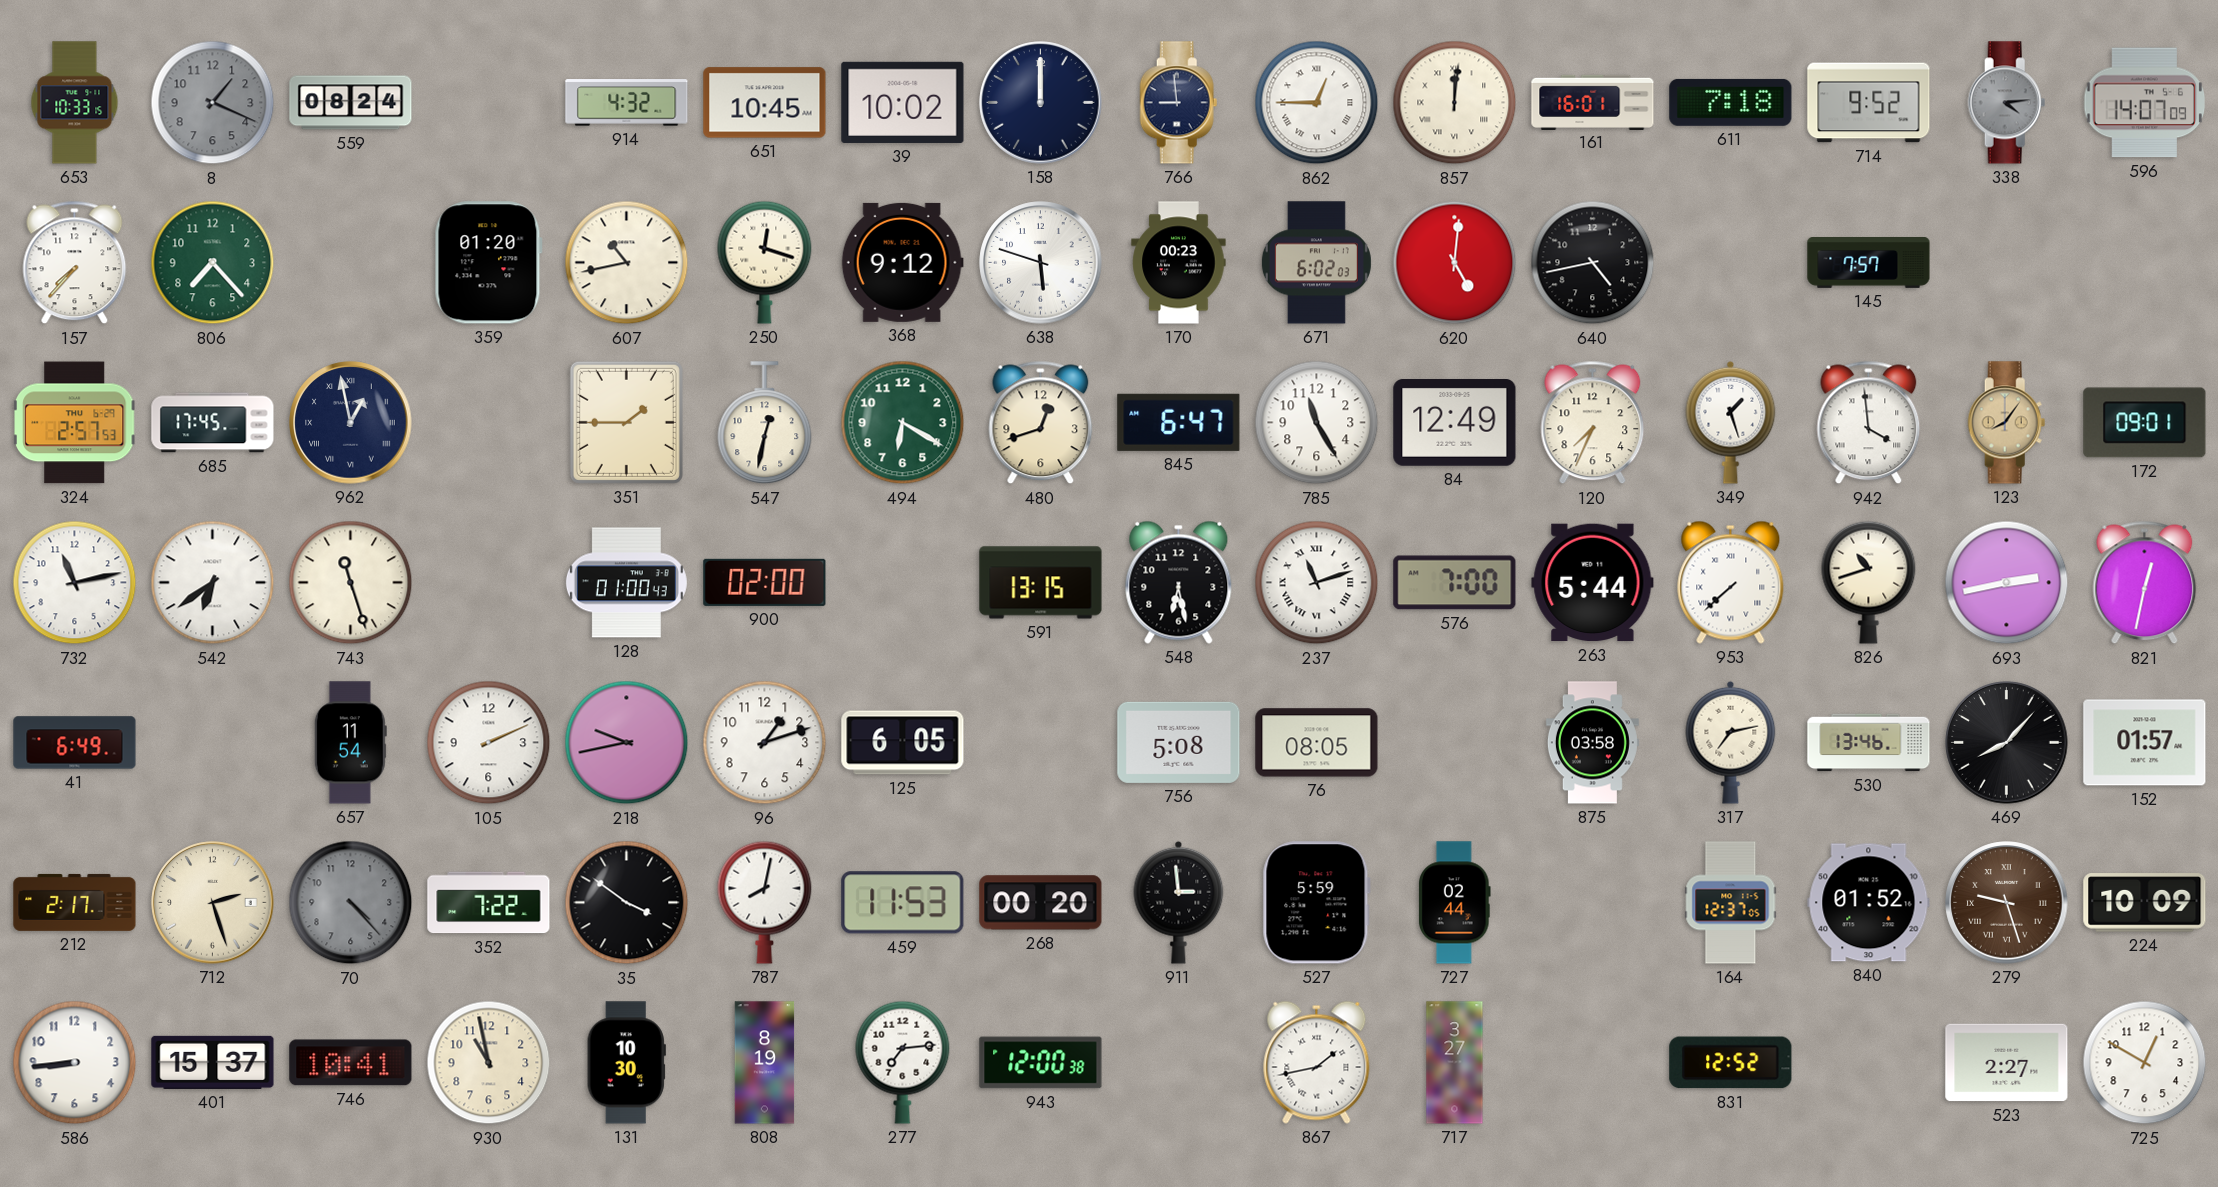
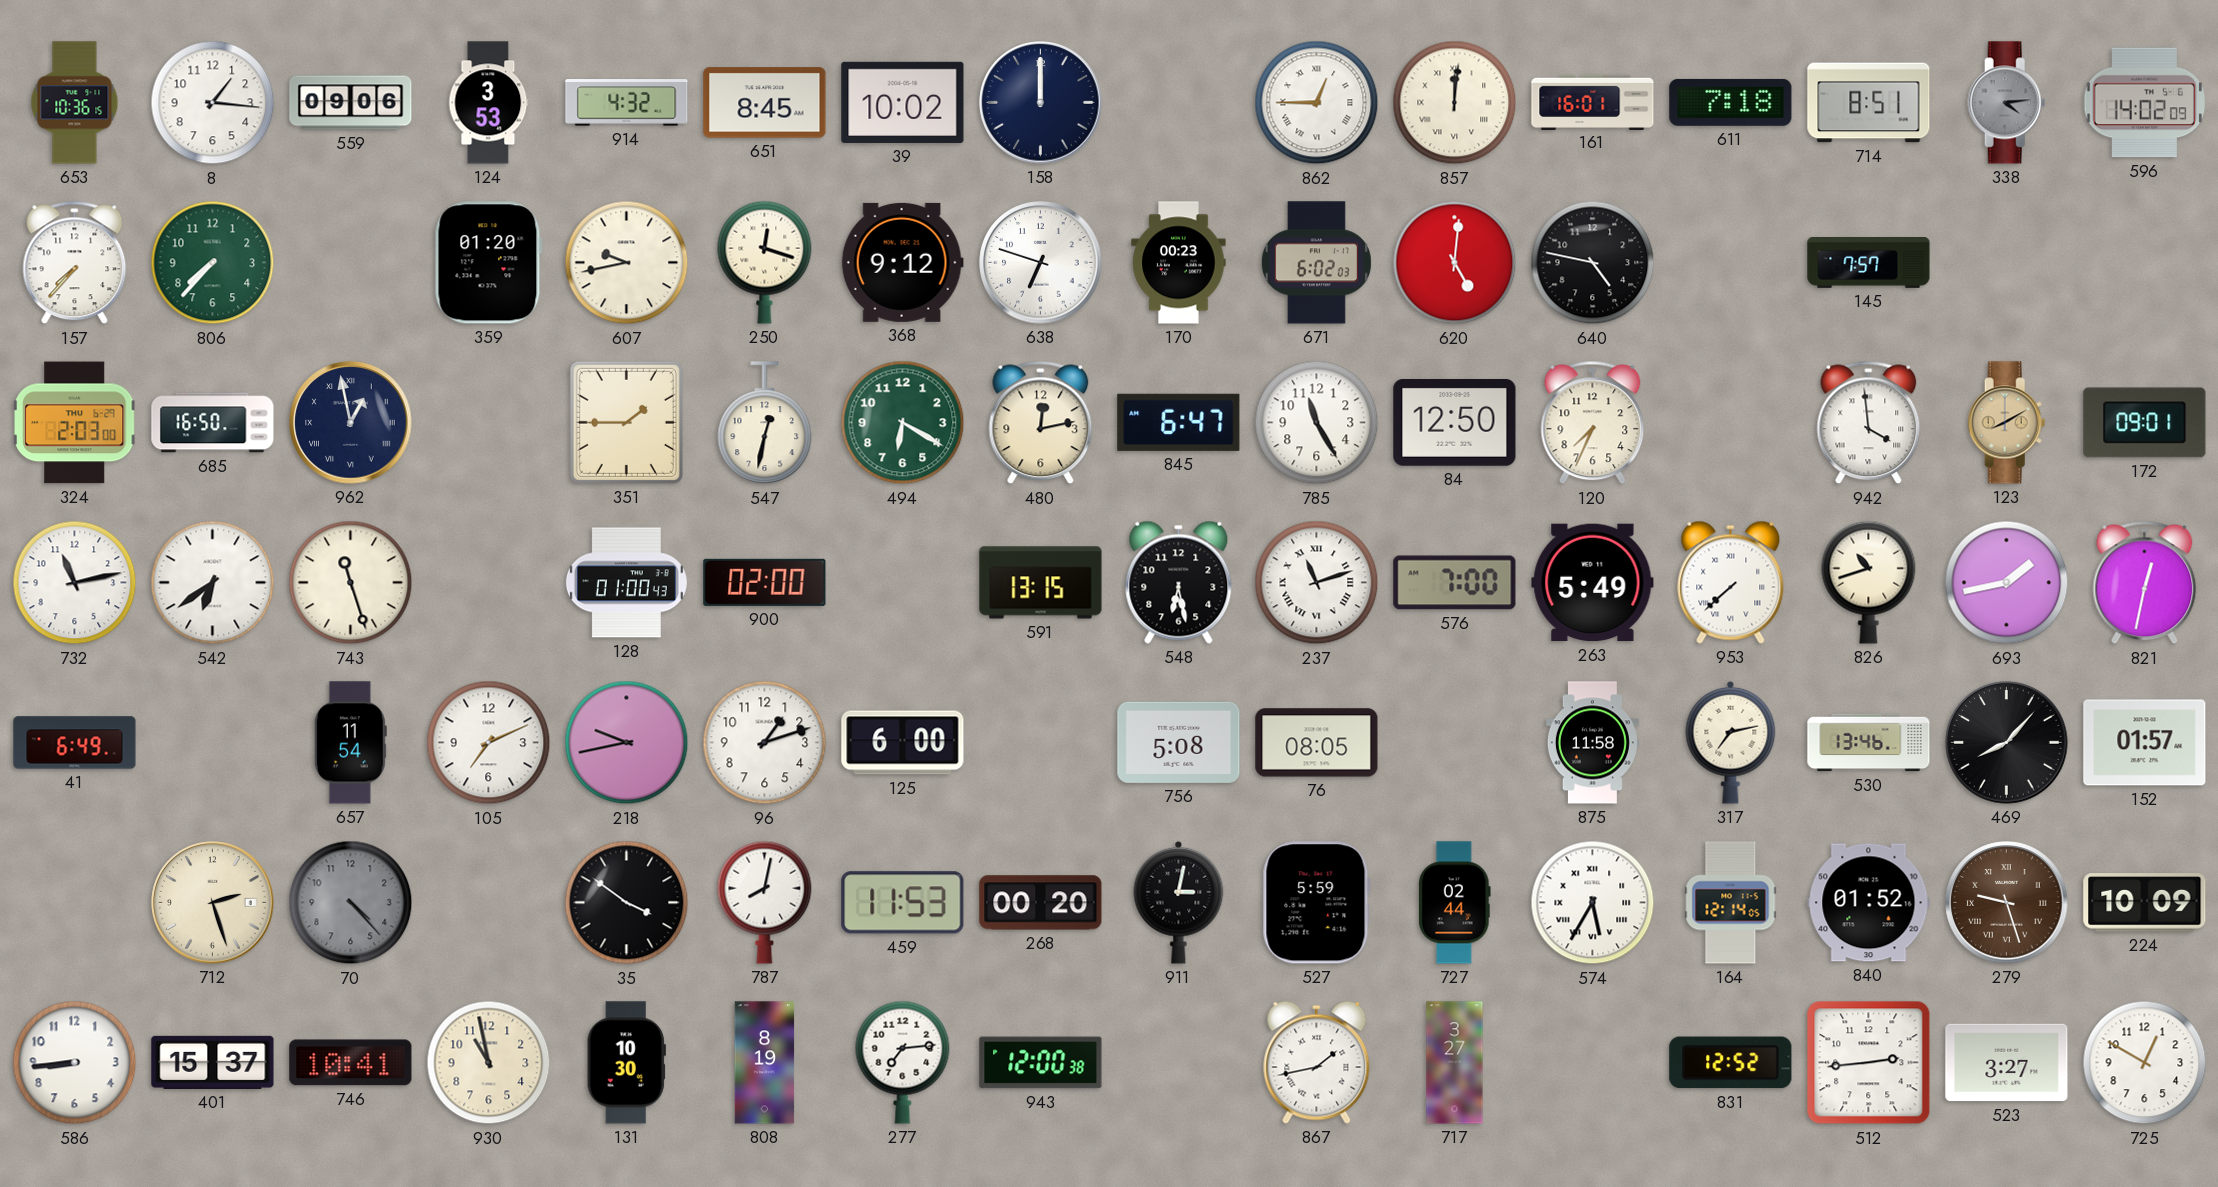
653: 10:33 -> 10:36
8: 1:19 -> 1:16
8 dial: grey -> white
559: 08:24 -> 09:06
124: none -> 3:53
651: 10:45 -> 8:45
766: 8:59 -> none
714: 9:52 -> 8:51
596: 14:07 -> 14:02
806: 7:23 -> 7:37
607: 10:43 -> 9:43
638: 5:48 -> 6:48
640: 4:43 -> 4:47
324: 2:57 -> 2:03
685: 17:45 -> 16:50
480: 12:42 -> 12:13
84: 12:49 -> 12:50
349: 1:27 -> none
123: 8:06 -> 8:10
263: 5:44 -> 5:49
693: 2:43 -> 1:43
105: 2:11 -> 7:11
125: 6:05 -> 6:00
875: 03:58 -> 11:58
212: 2:17 -> none
352: 7:22 -> none
911: 2:59 -> 3:02
574: none -> 5:35
164: 12:37 -> 12:14
512: none -> 2:44
523: 2:27 -> 3:27
